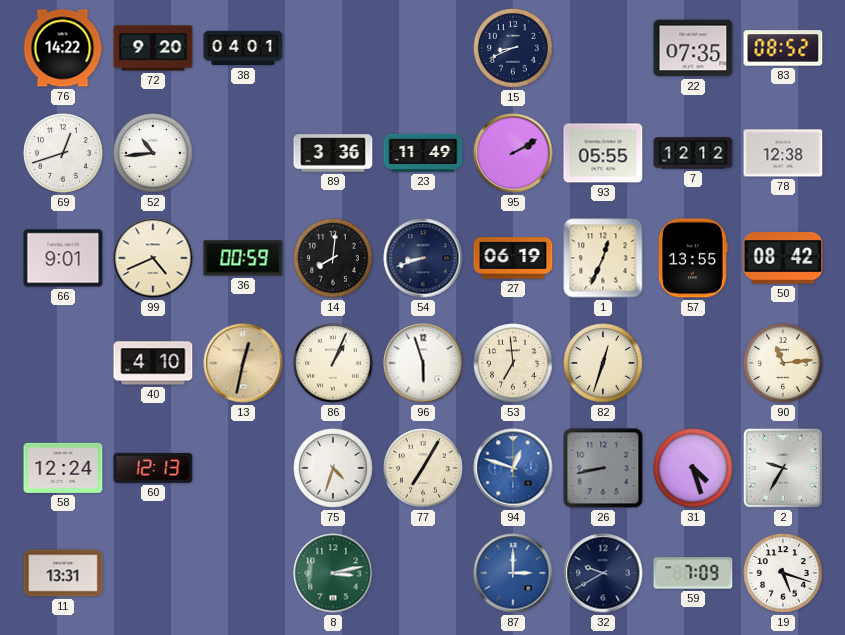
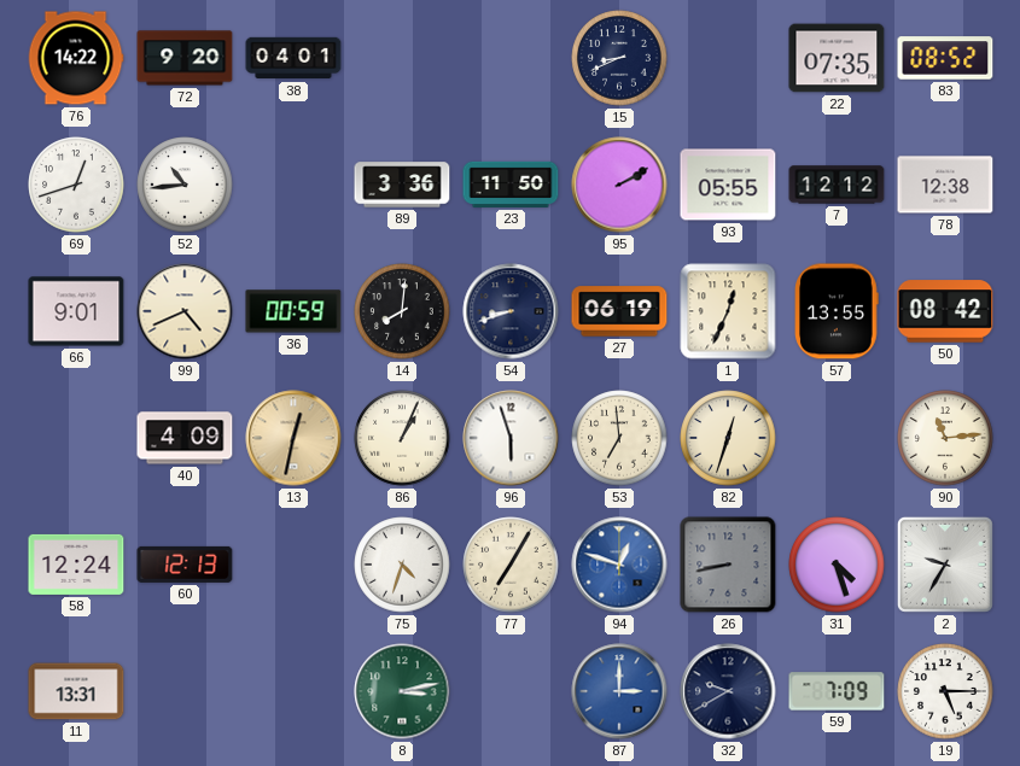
23: 11:49 -> 11:50
40: 4:10 -> 4:09
19: 5:18 -> 5:15
